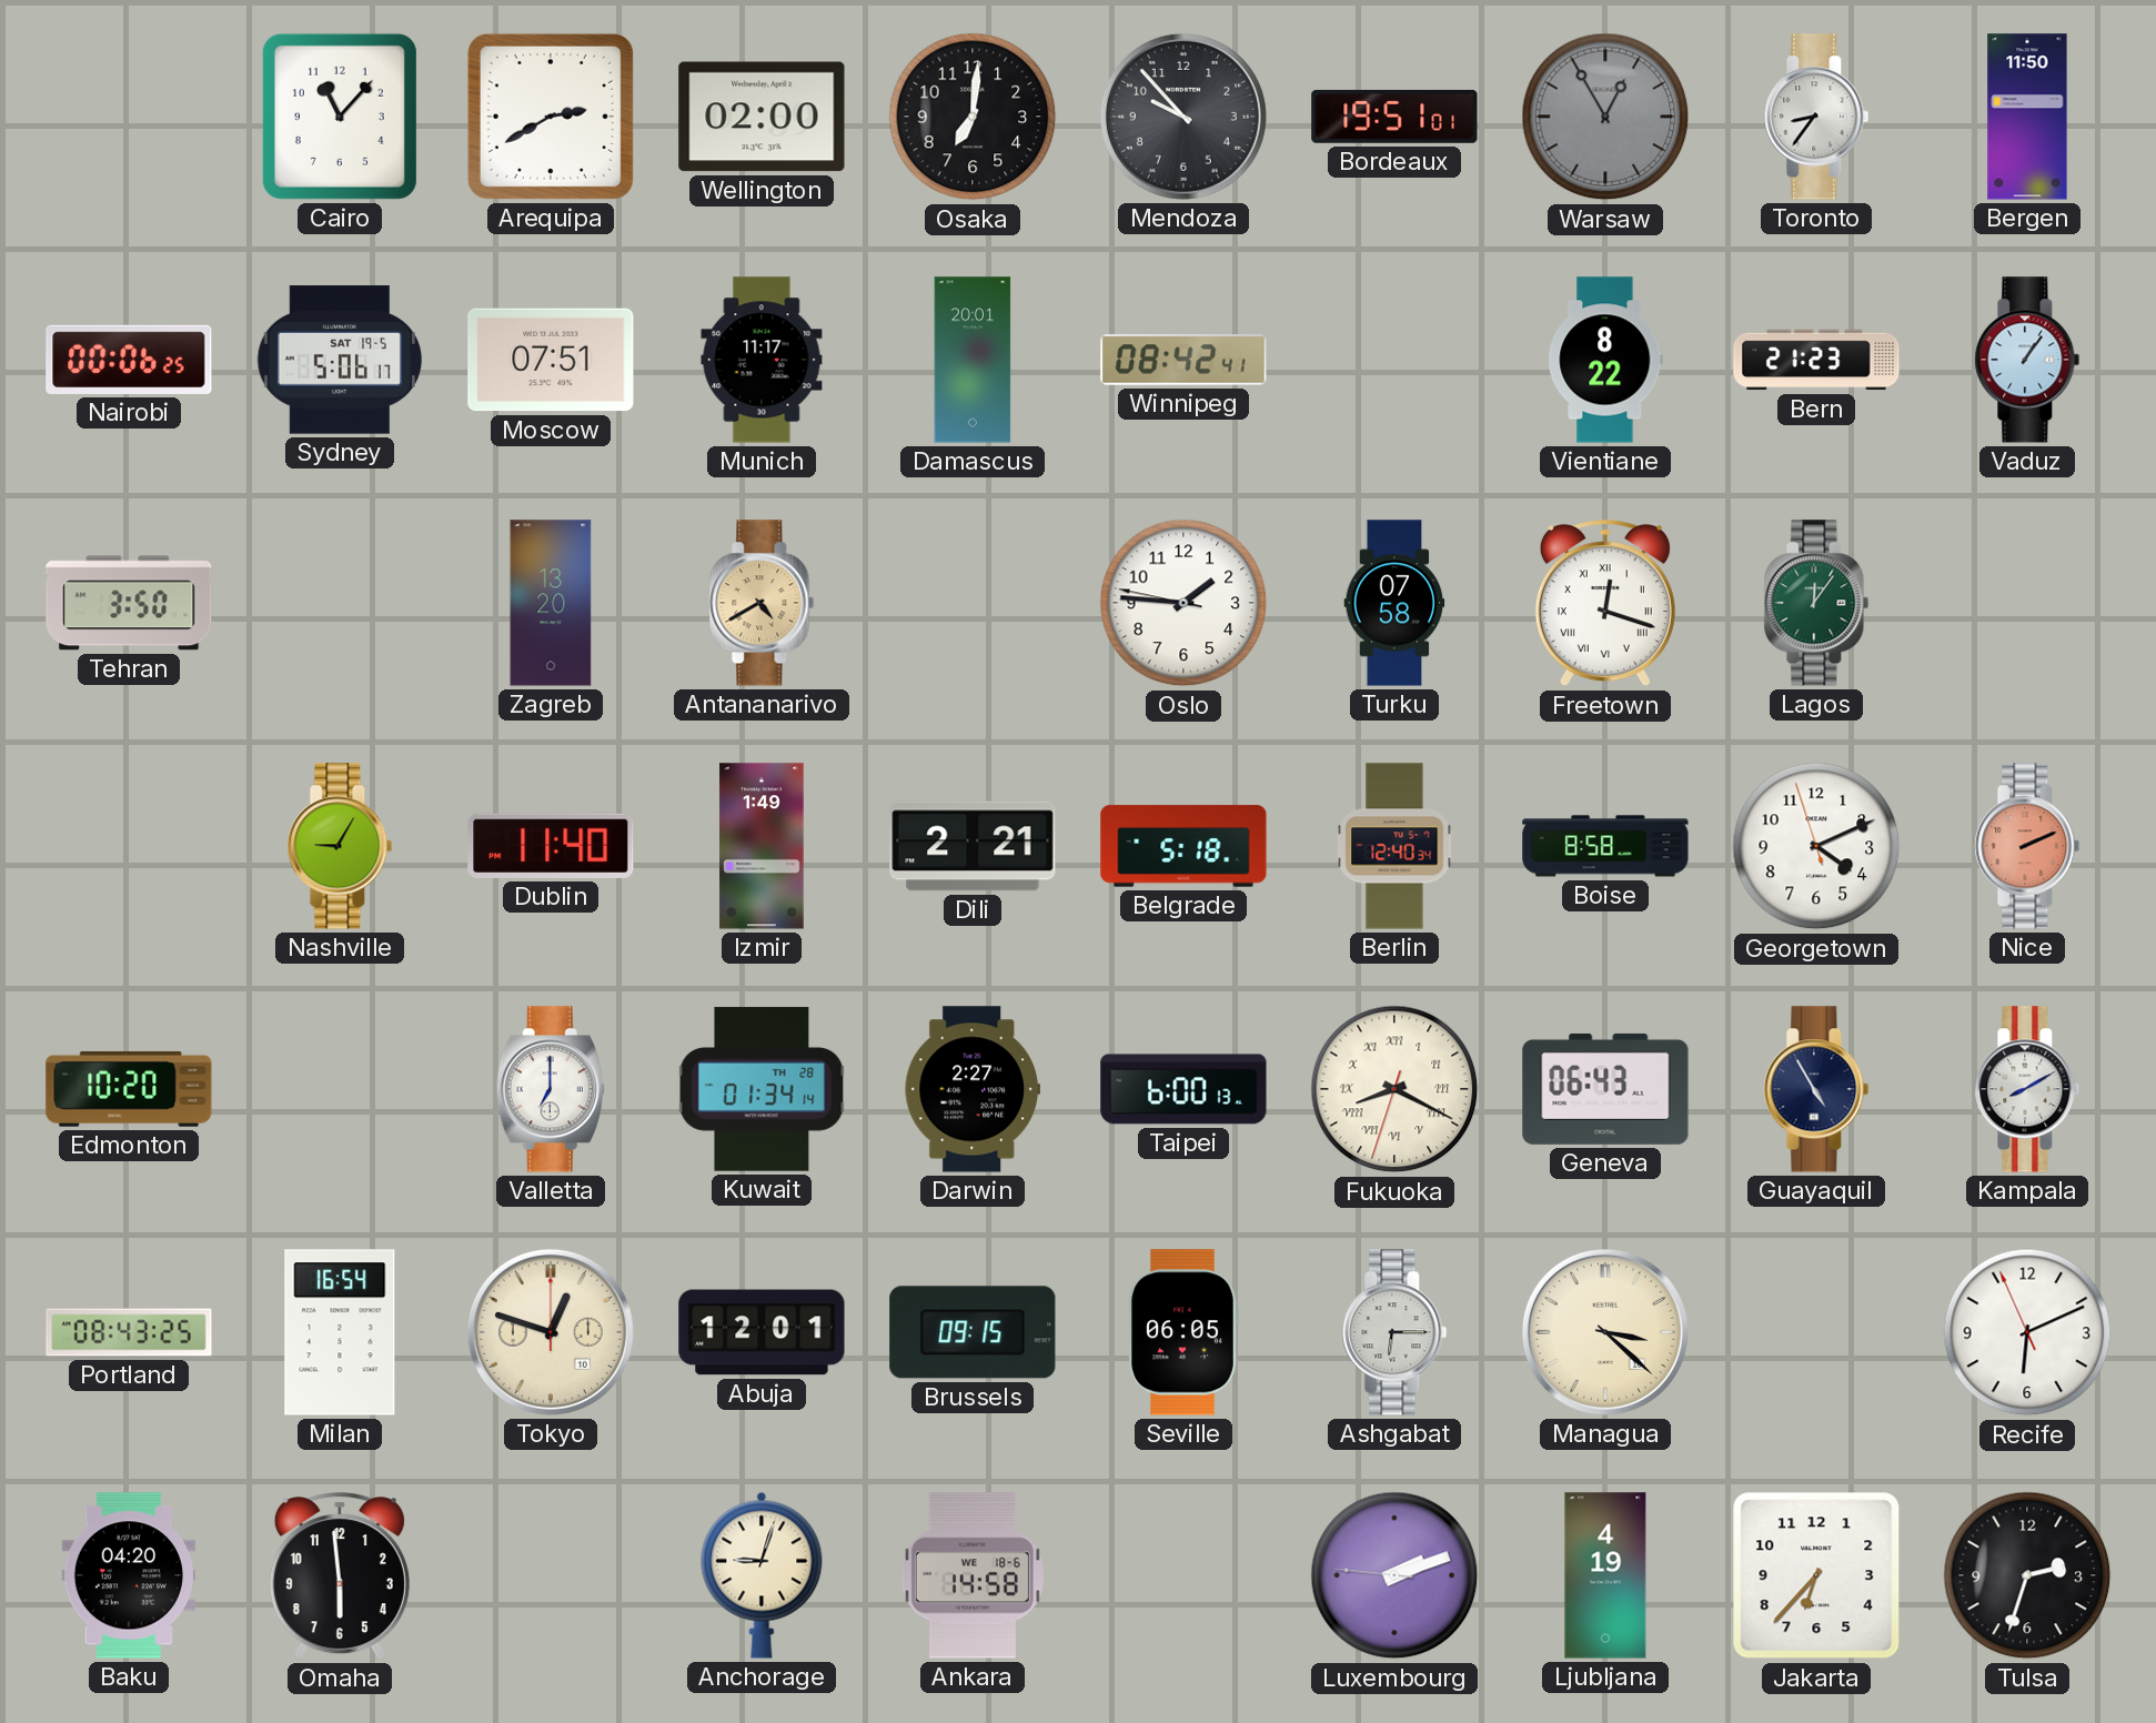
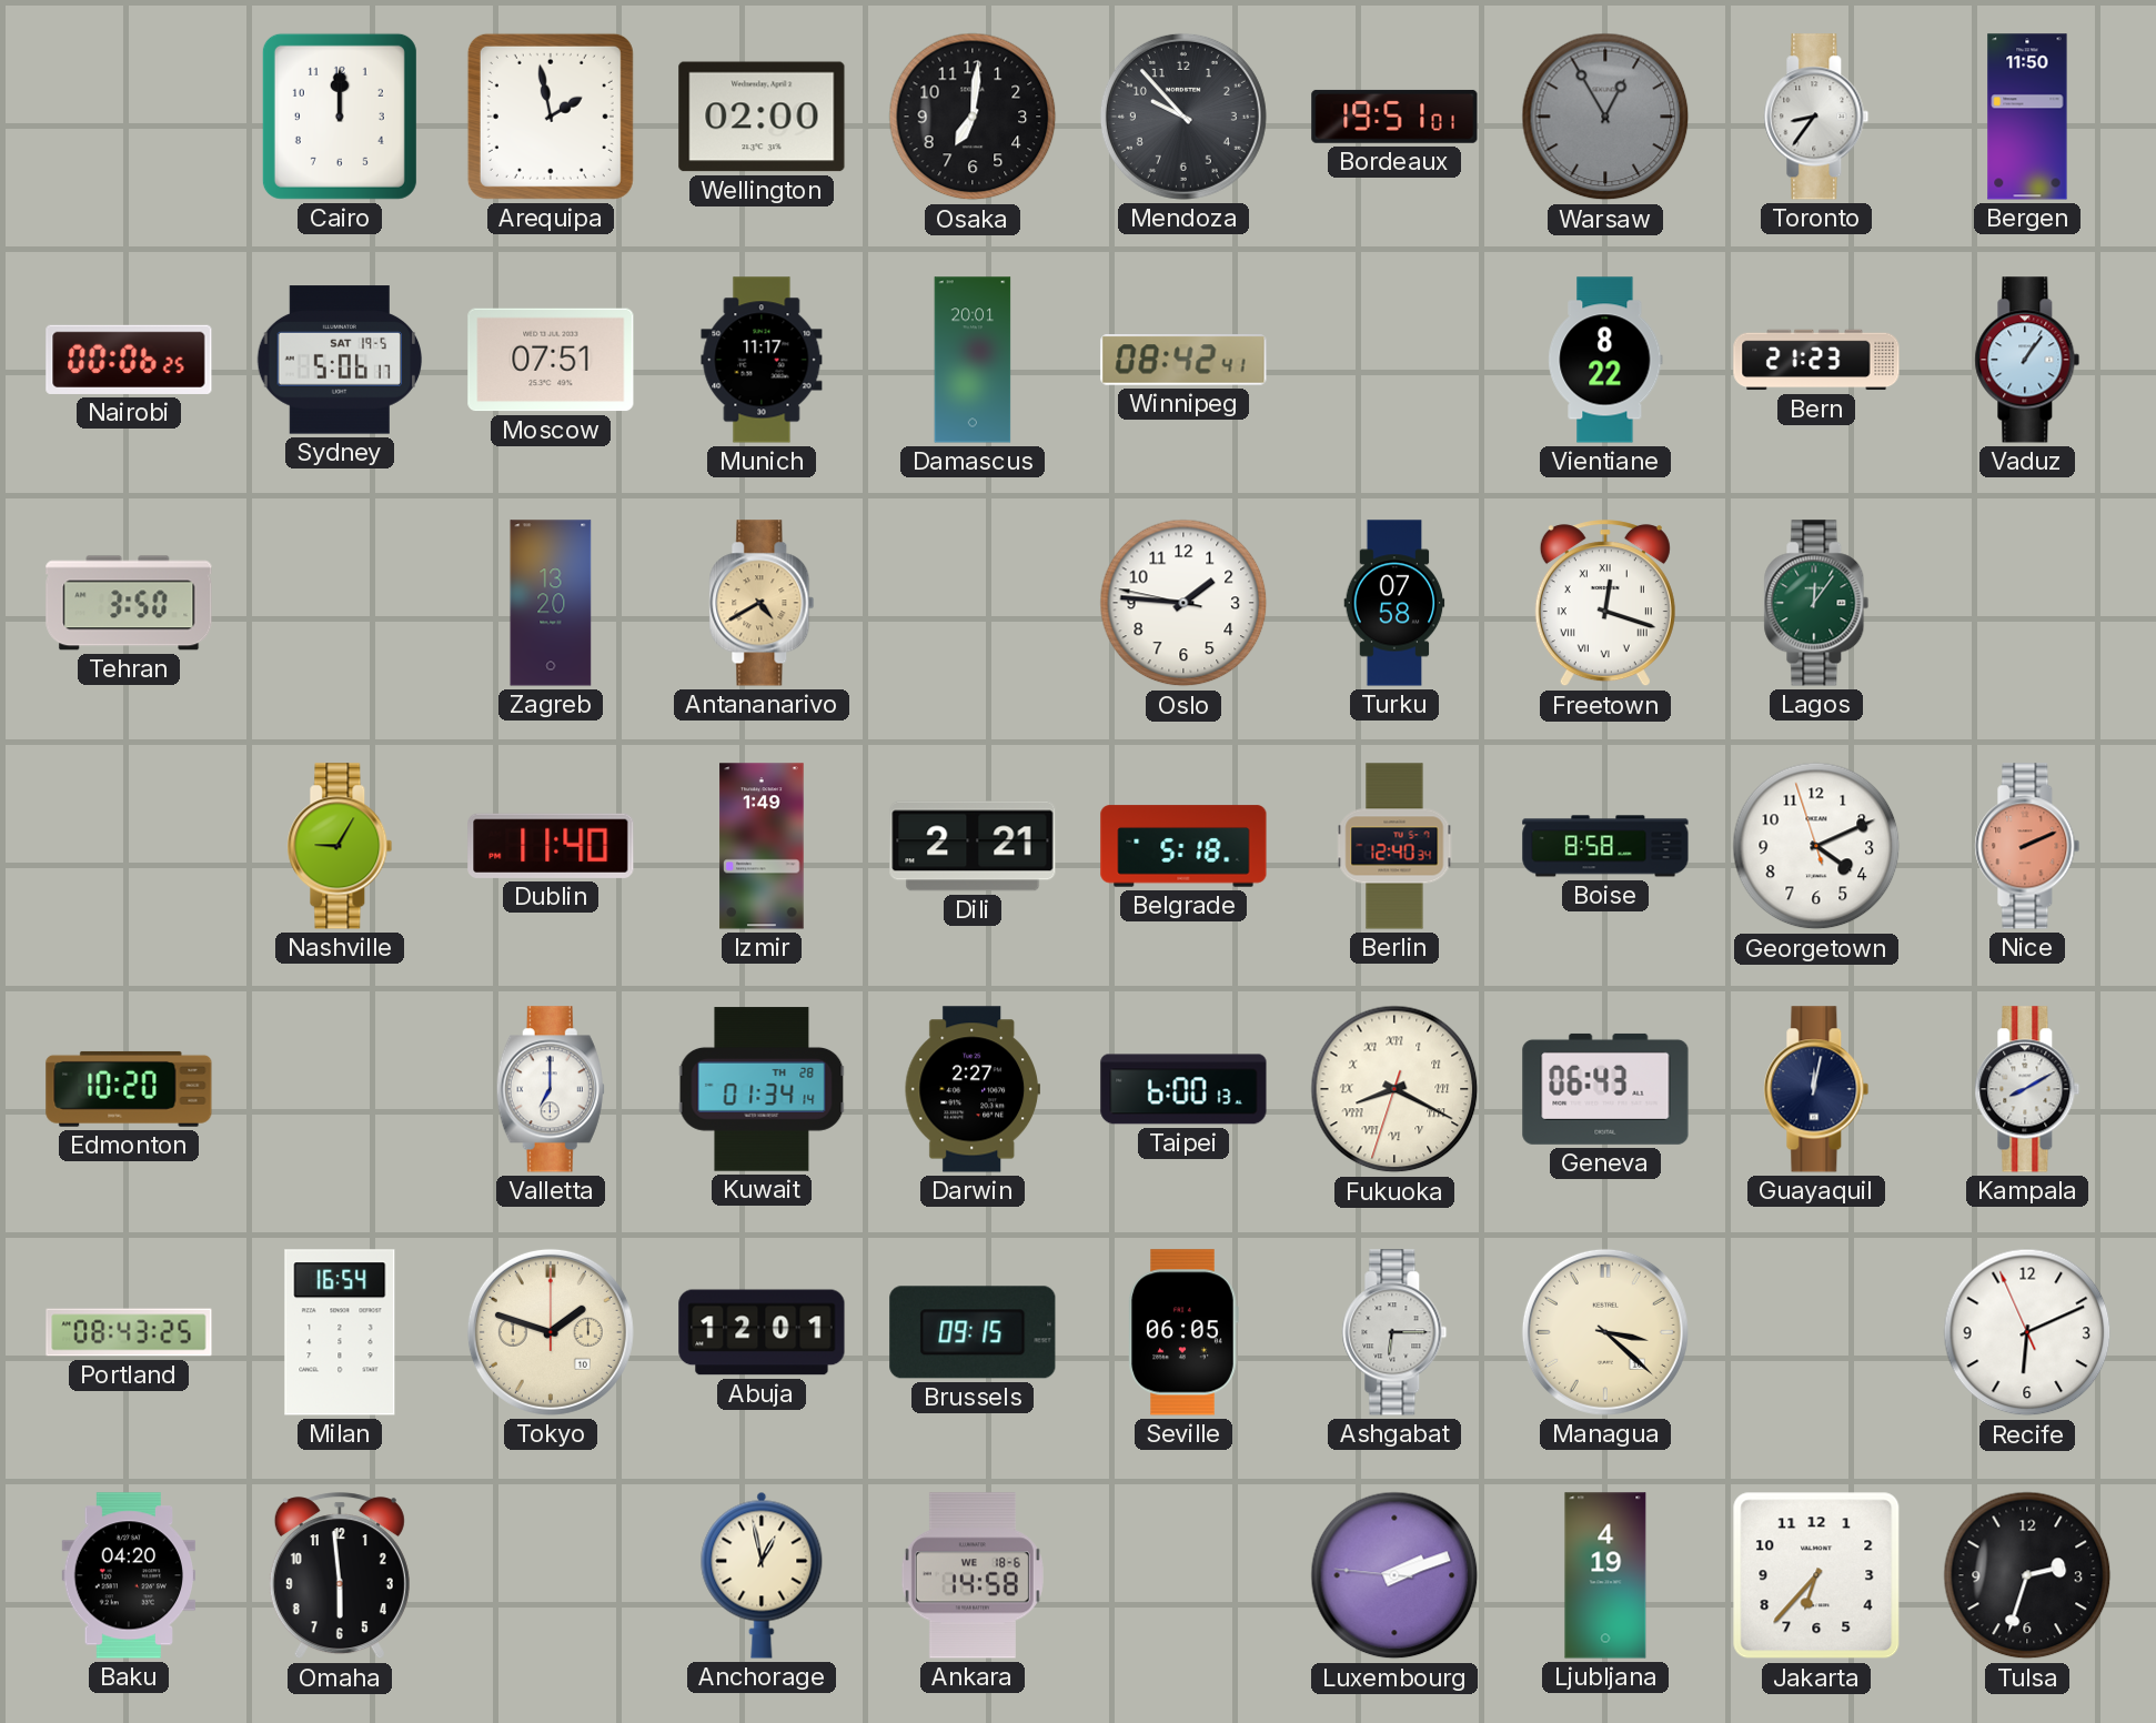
Cairo: 11:07 -> 12:00
Arequipa: 2:40 -> 1:58
Guayaquil: 4:55 -> 12:02
Tokyo: 12:48 -> 1:48
Anchorage: 9:03 -> 12:58
